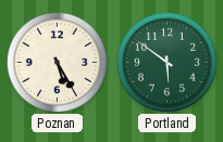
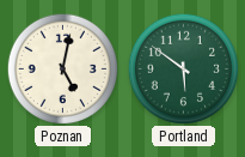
Poznan: 5:25 -> 5:02
